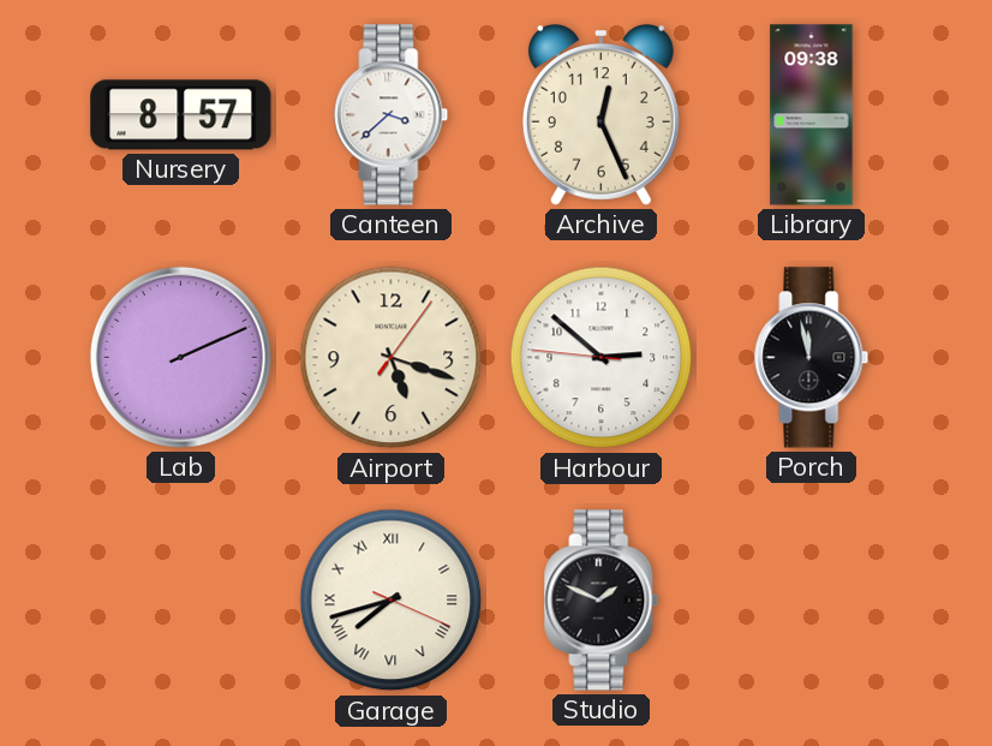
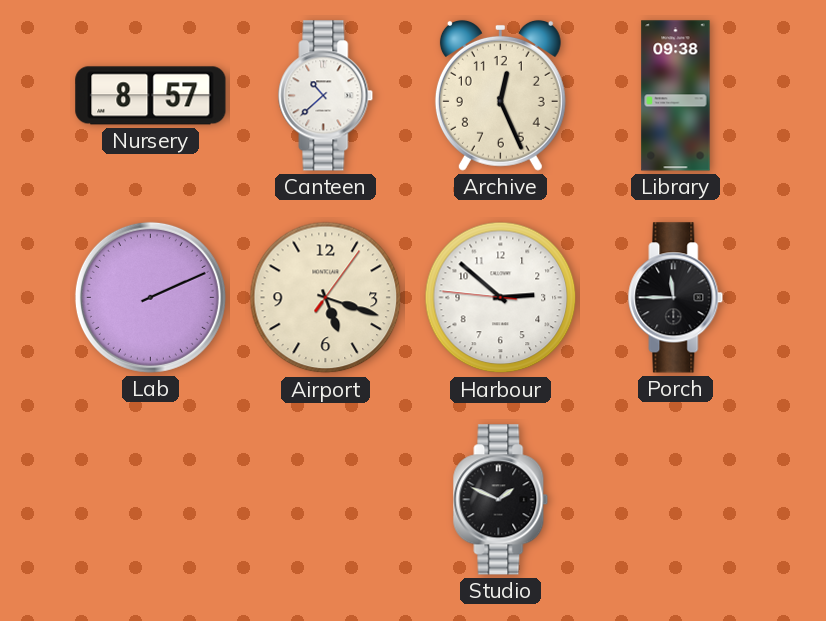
Canteen: 3:38 -> 10:38
Porch: 11:58 -> 11:45
Garage: 7:42 -> none
